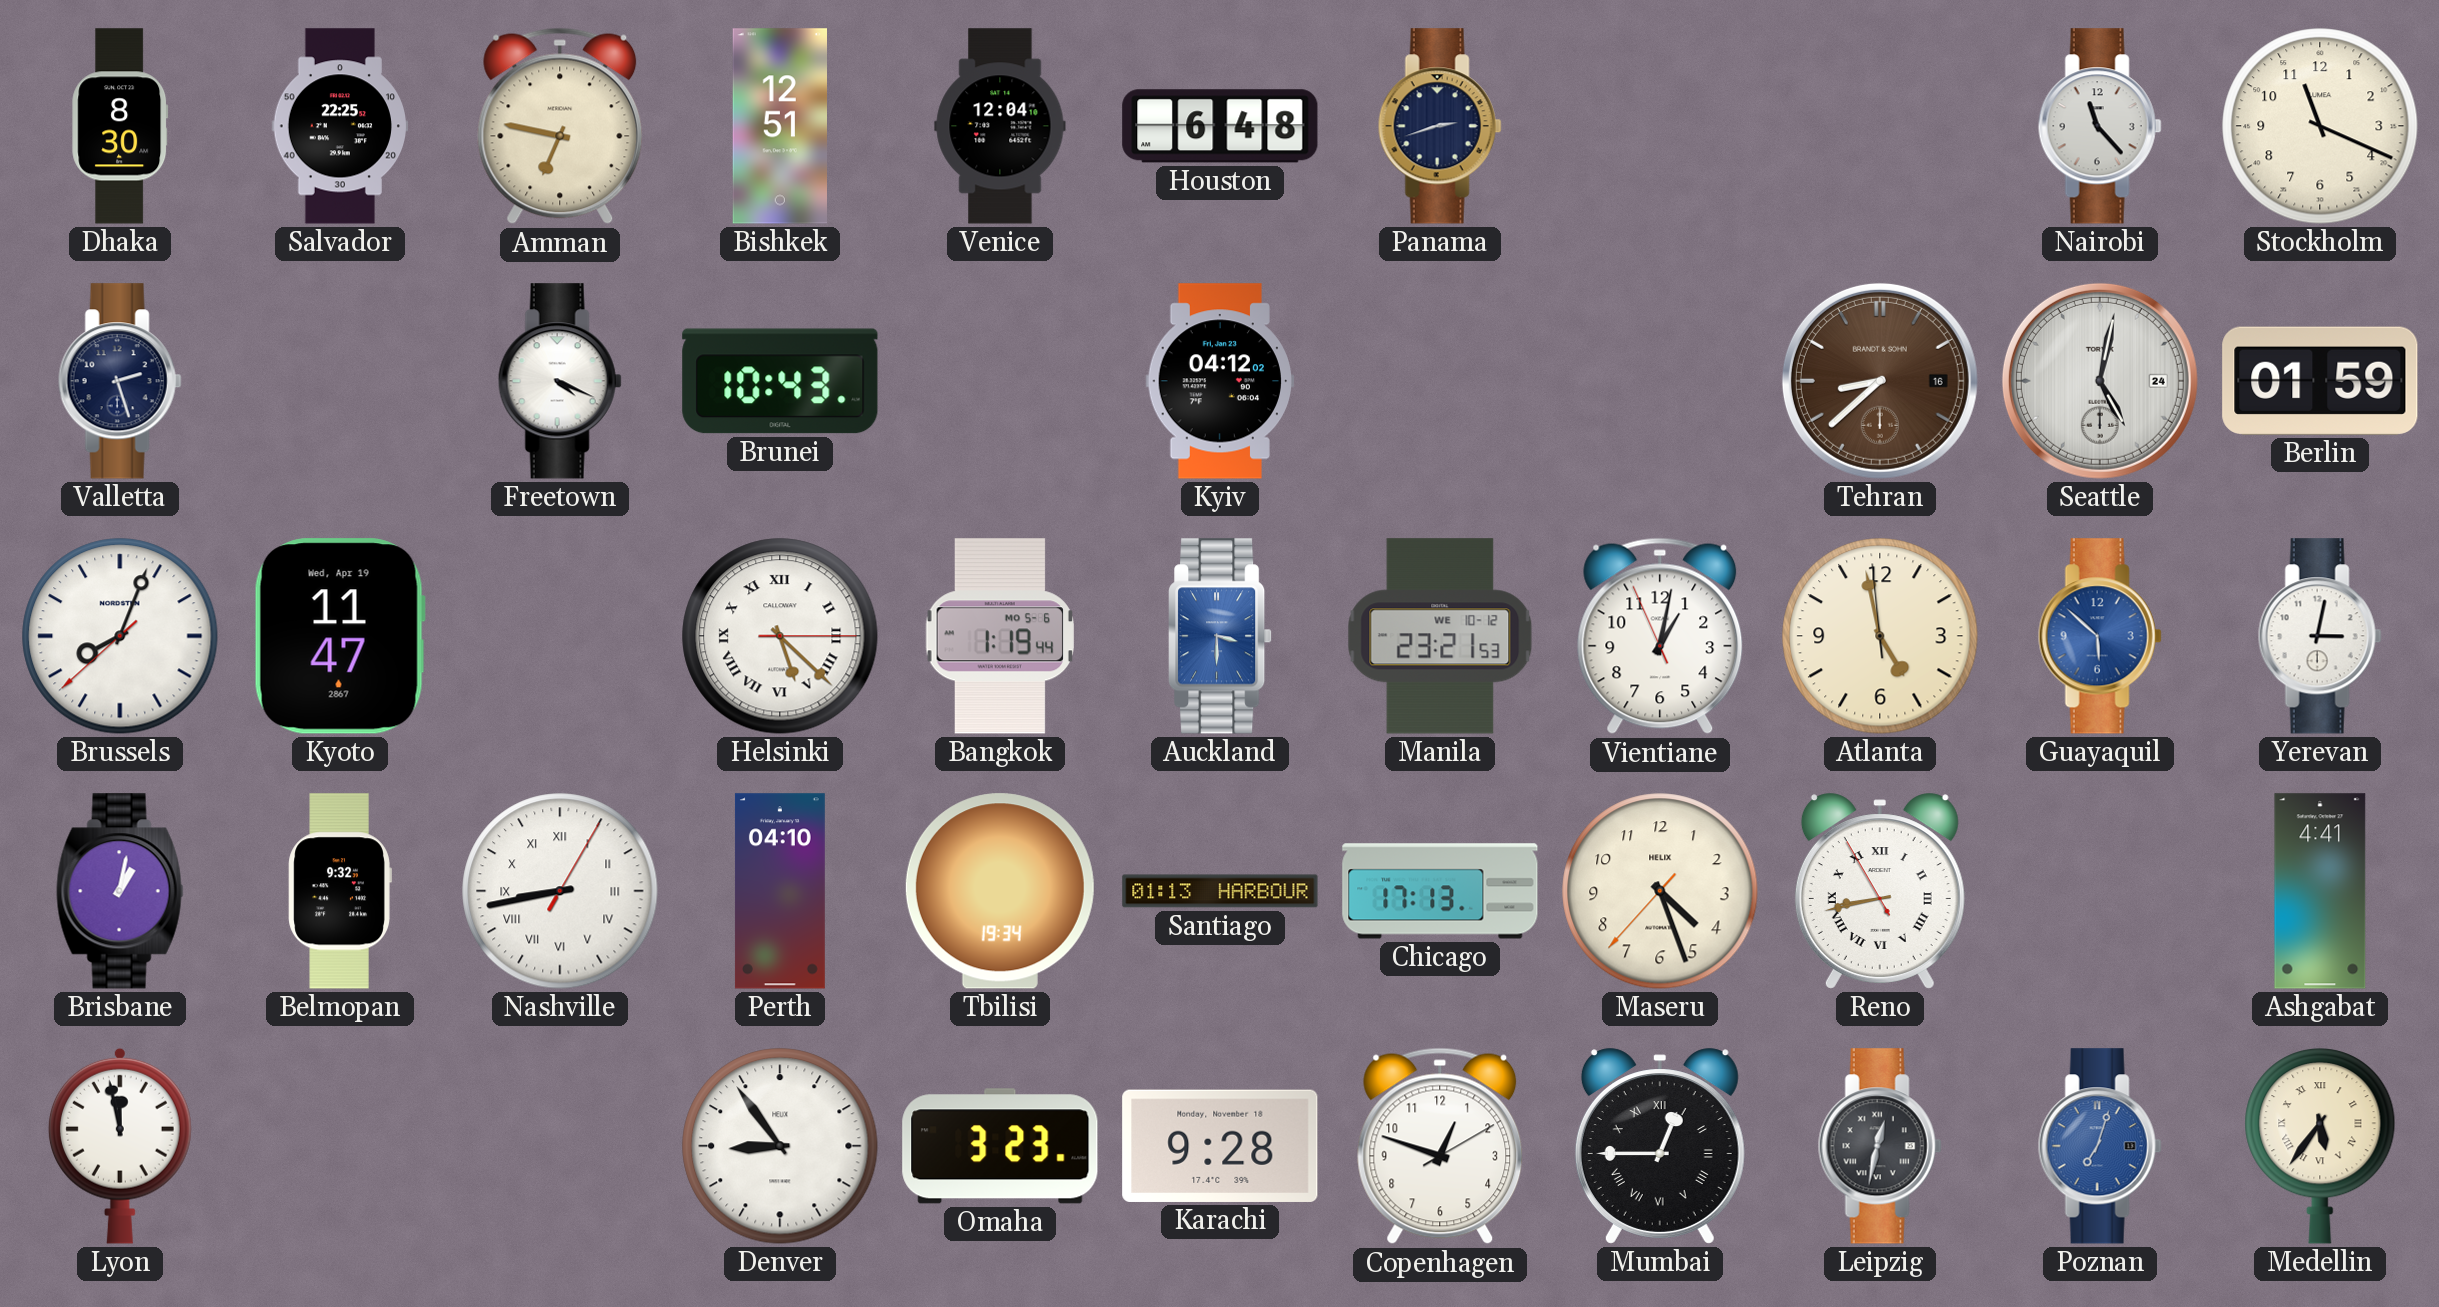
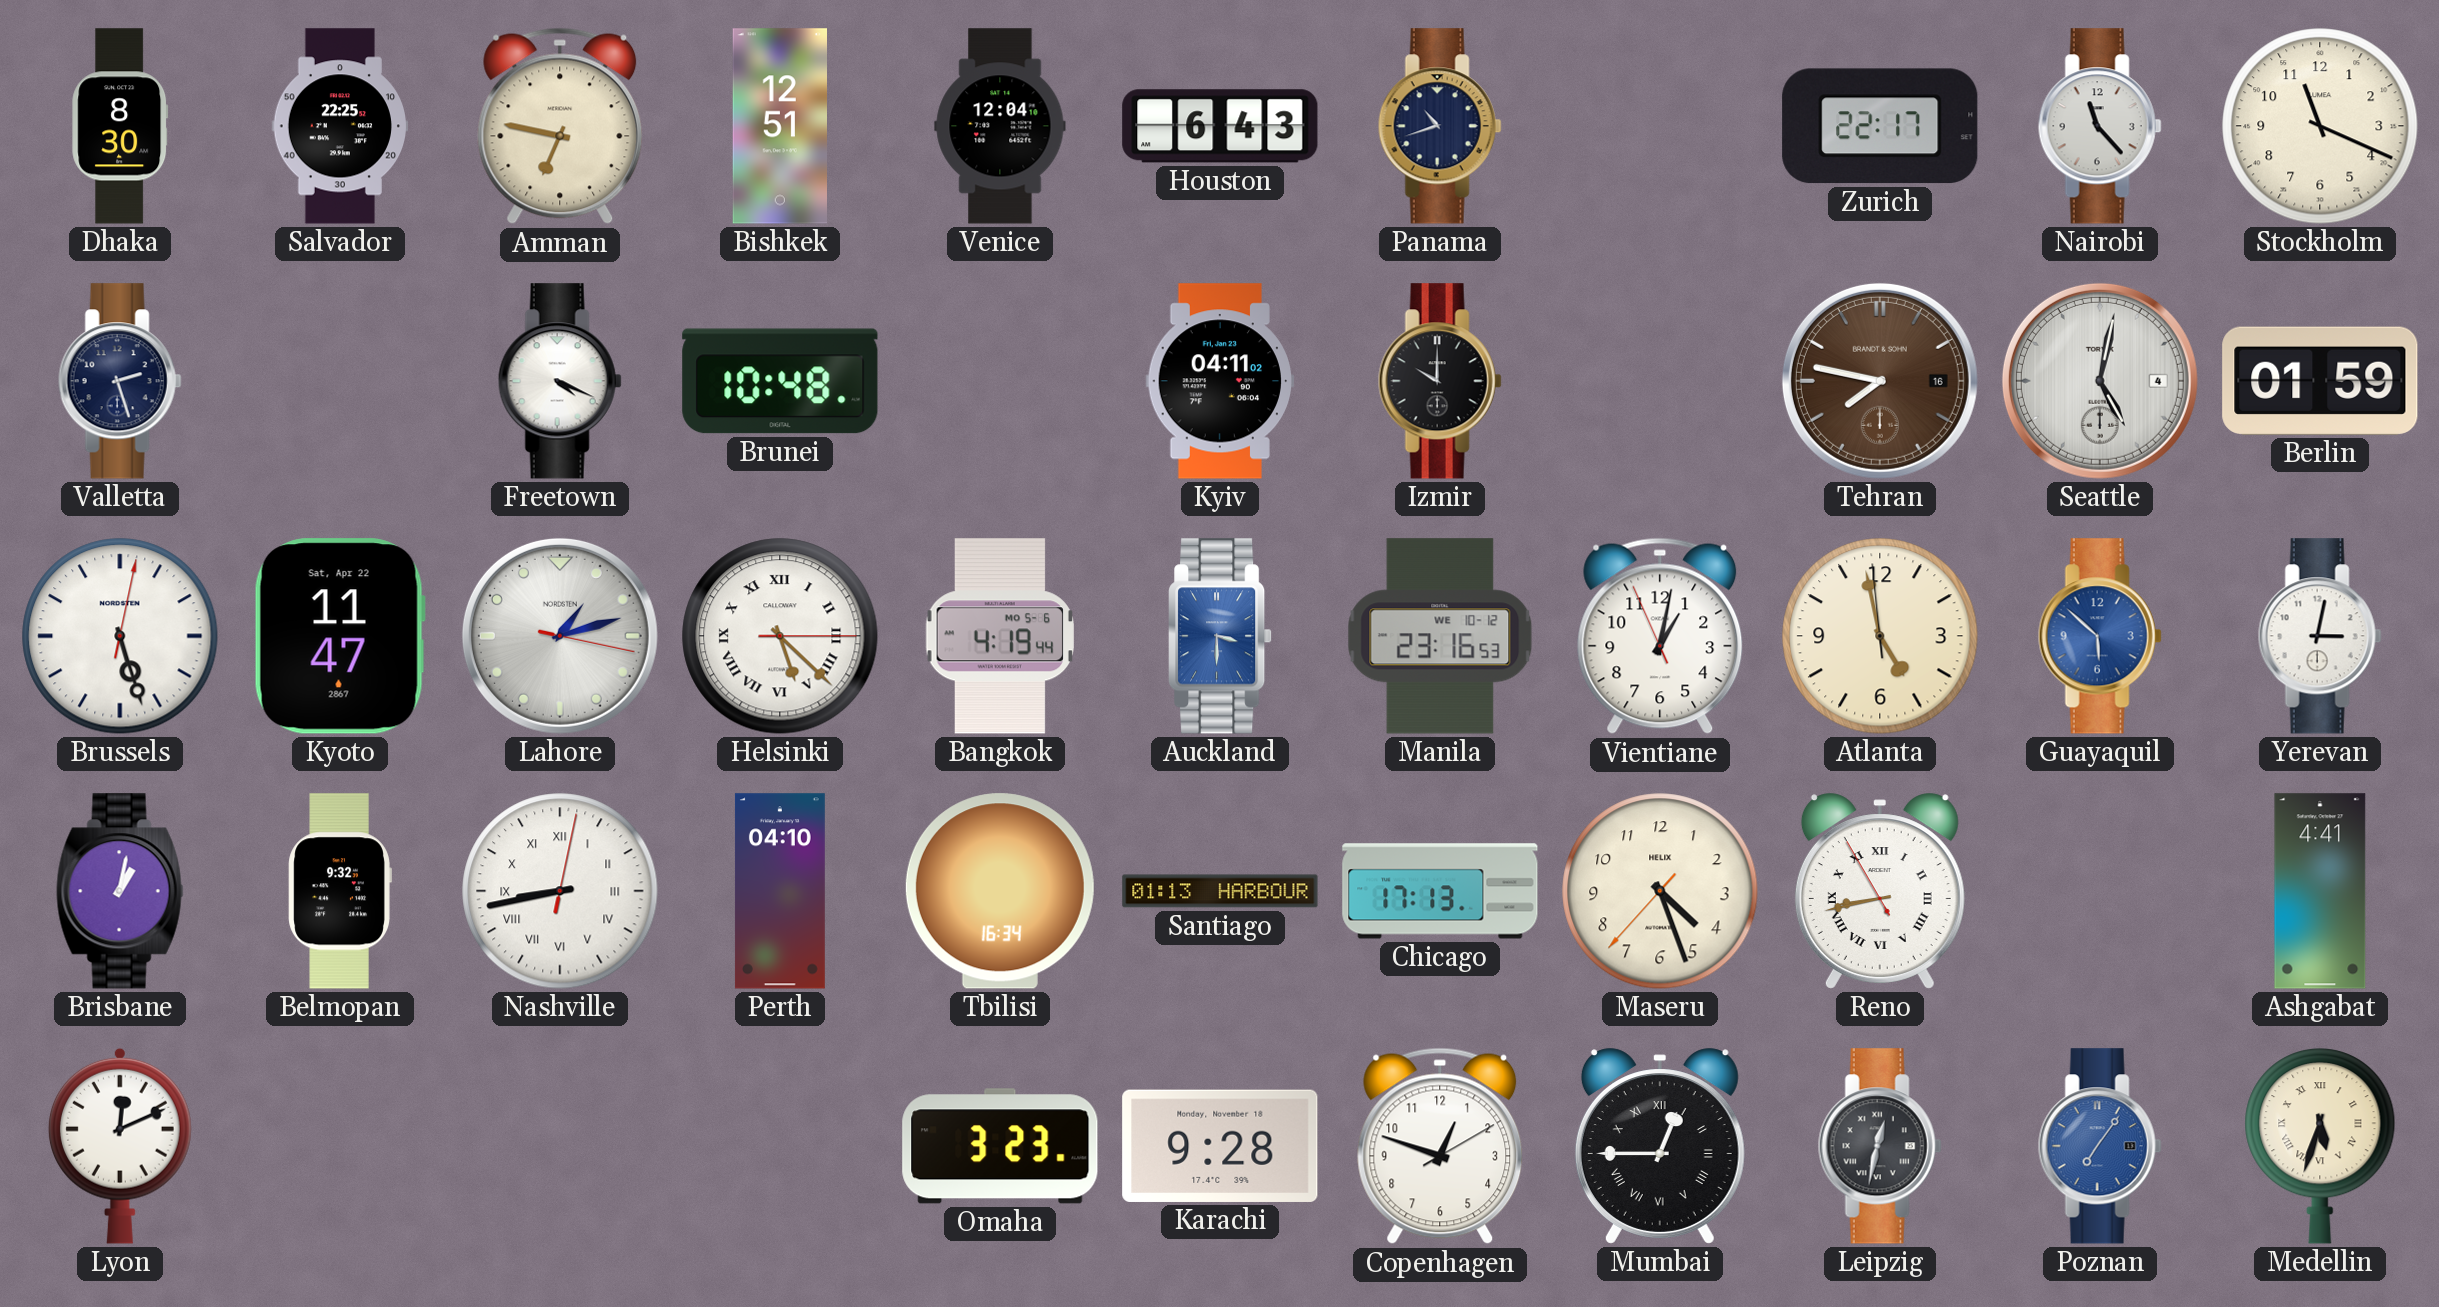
Houston: 6:48 -> 6:43
Panama: 2:42 -> 10:42
Zurich: none -> 22:17
Brunei: 10:43 -> 10:48
Kyiv: 04:12 -> 04:11
Izmir: none -> 10:00
Tehran: 8:38 -> 7:47
Seattle date: 24 -> 4
Brussels: 8:03 -> 5:27
Kyoto date: Wed, Apr 19 -> Sat, Apr 22
Lahore: none -> 1:12
Bangkok: 1:19 -> 4:19
Manila: 23:21 -> 23:16
Nashville: 8:43:05 -> 8:43:02
Tbilisi: 19:34 -> 16:34
Lyon: 11:58 -> 12:11
Denver: 8:54 -> none
Poznan: 7:03 -> 7:06
Medellin: 5:36 -> 5:33
